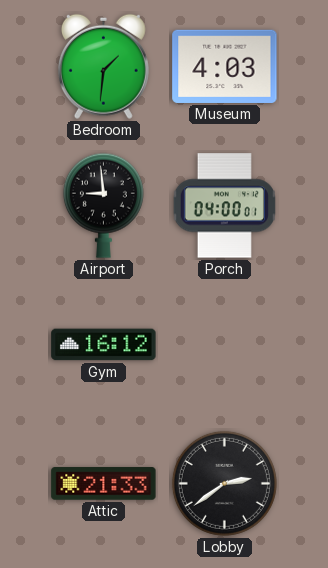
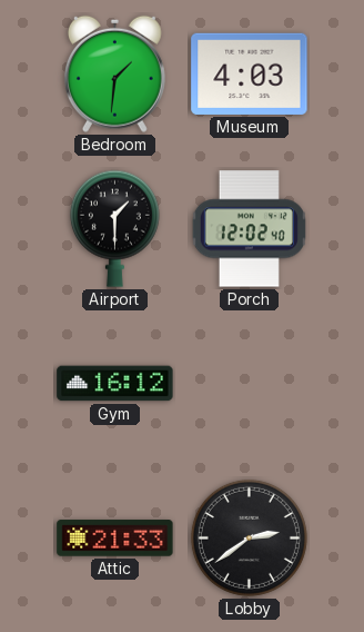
Airport: 8:59 -> 1:30
Porch: 04:00 -> 12:02
